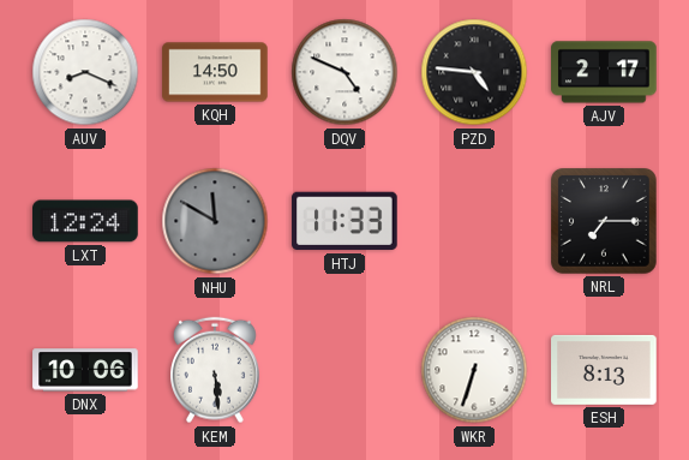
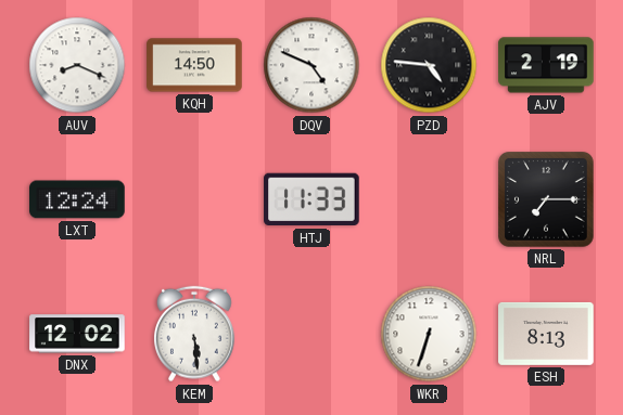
AJV: 2:17 -> 2:19
NHU: 11:50 -> none
DNX: 10:06 -> 12:02
